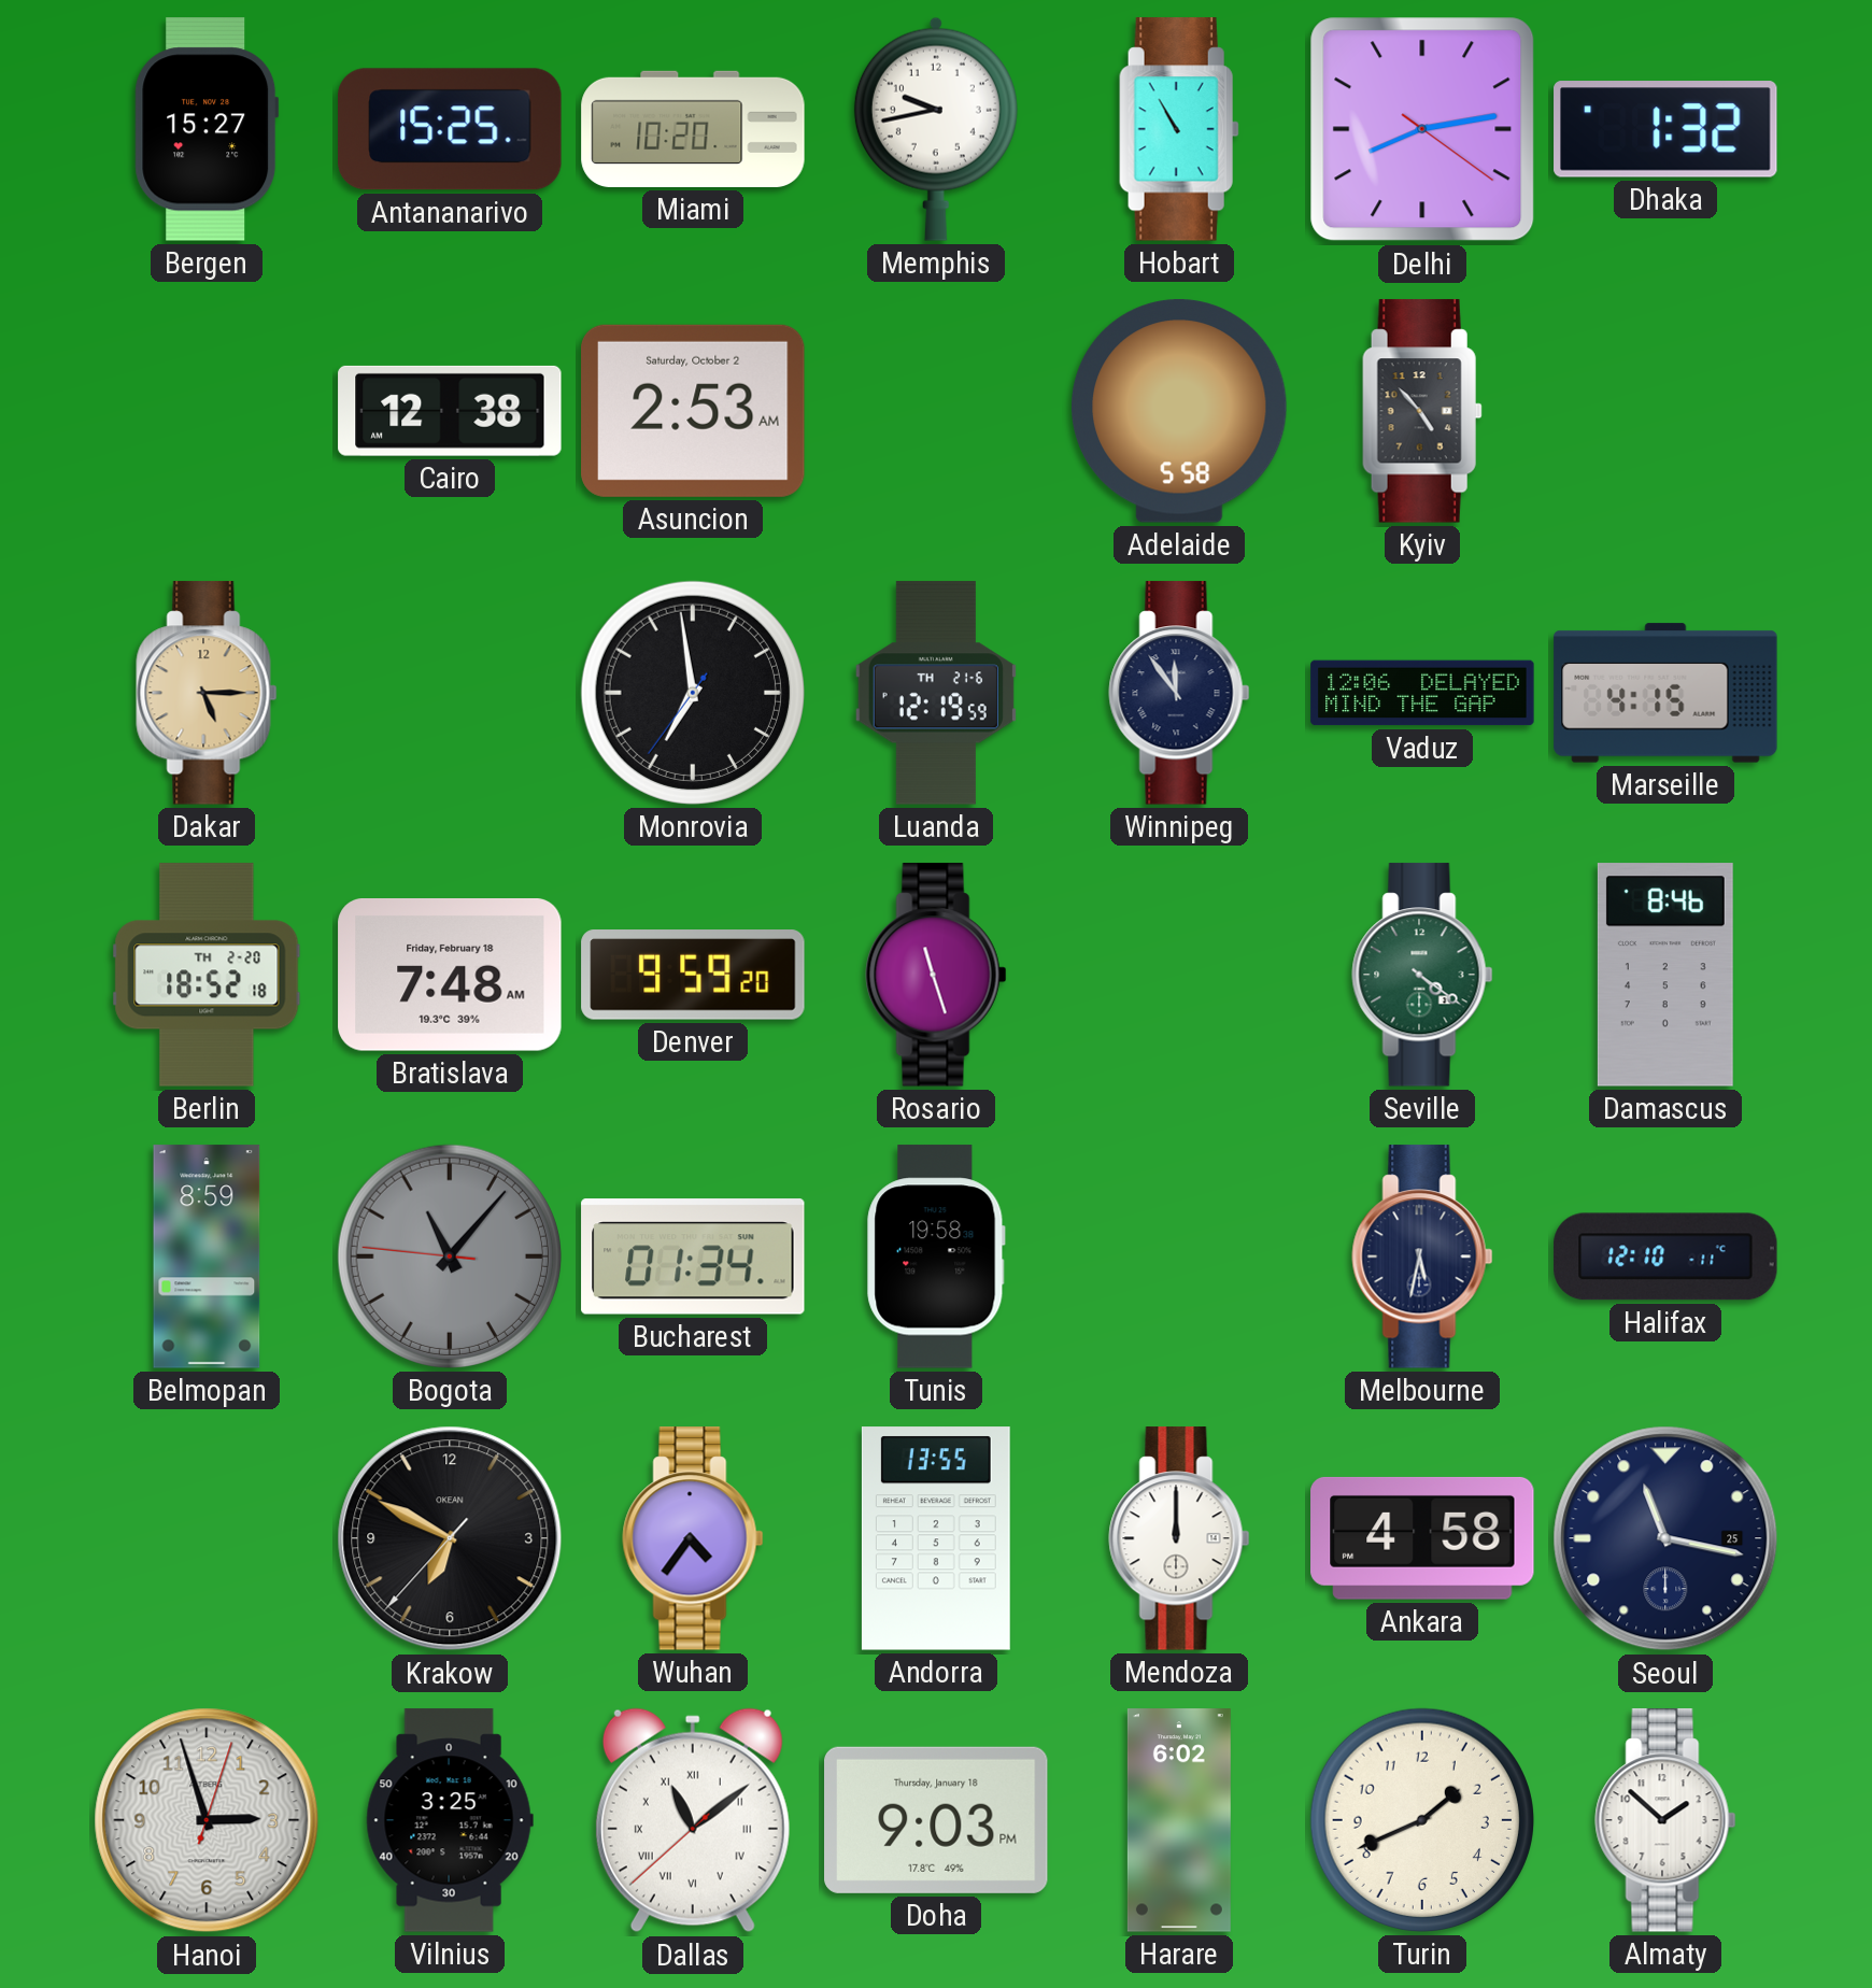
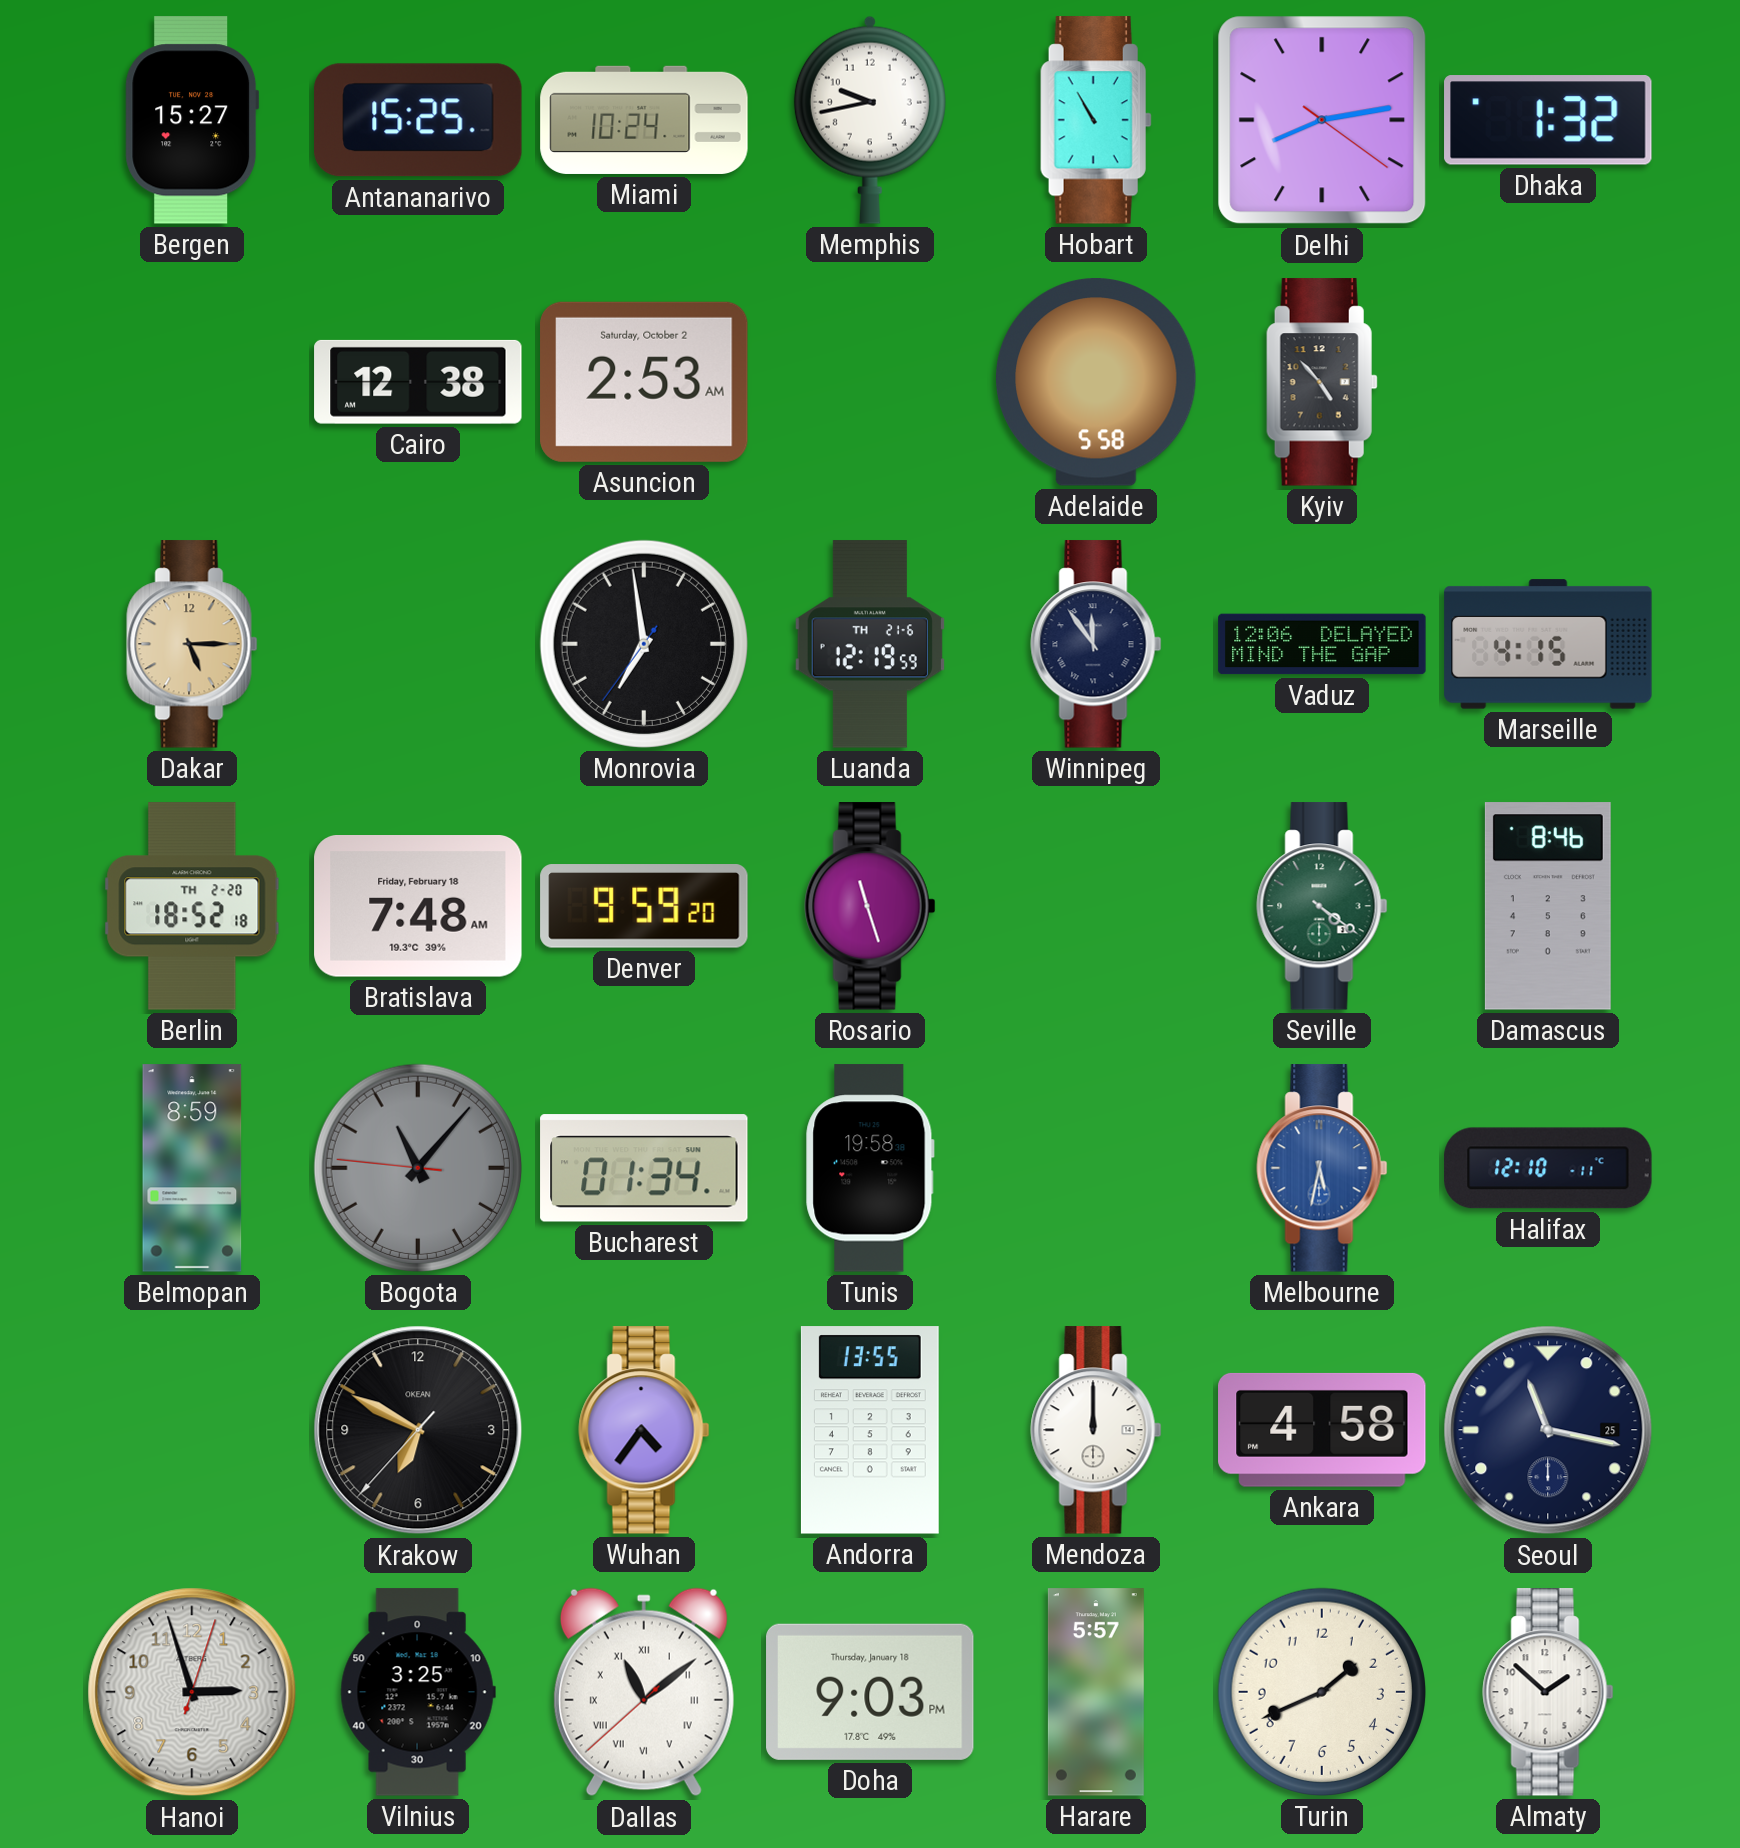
Miami: 10:20 -> 10:24
Melbourne dial: navy -> blue
Harare: 6:02 -> 5:57
